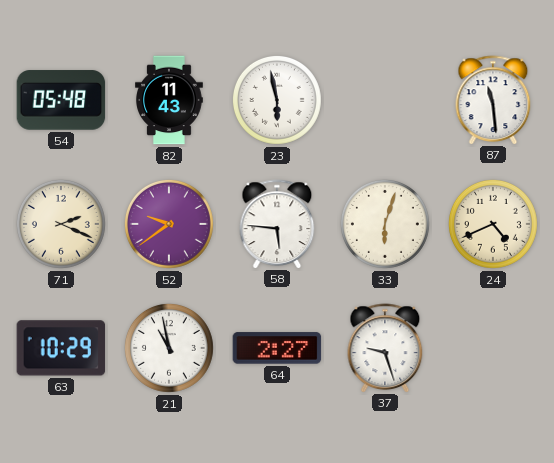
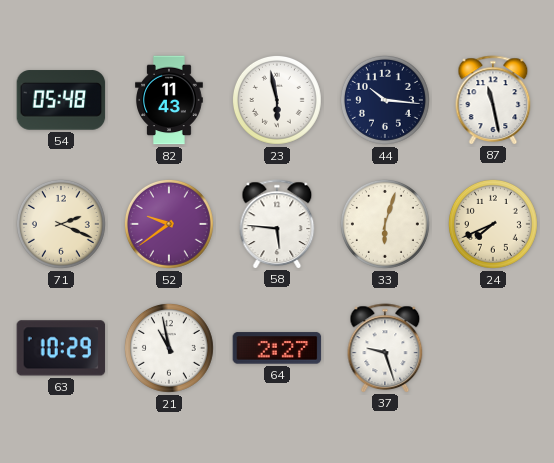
44: none -> 10:16
87: 11:29 -> 11:28
24: 4:41 -> 7:41
